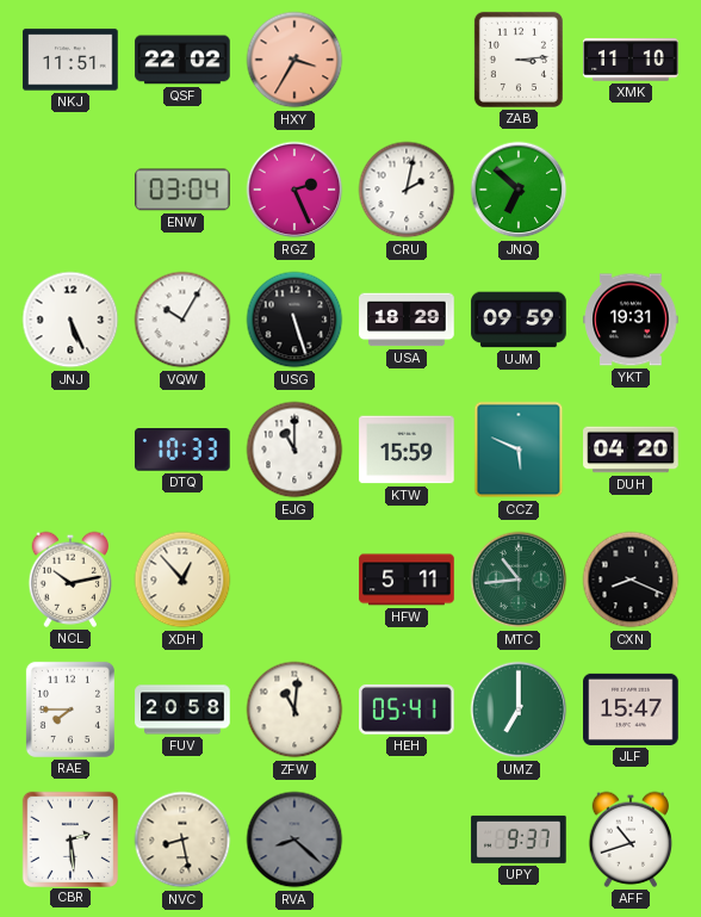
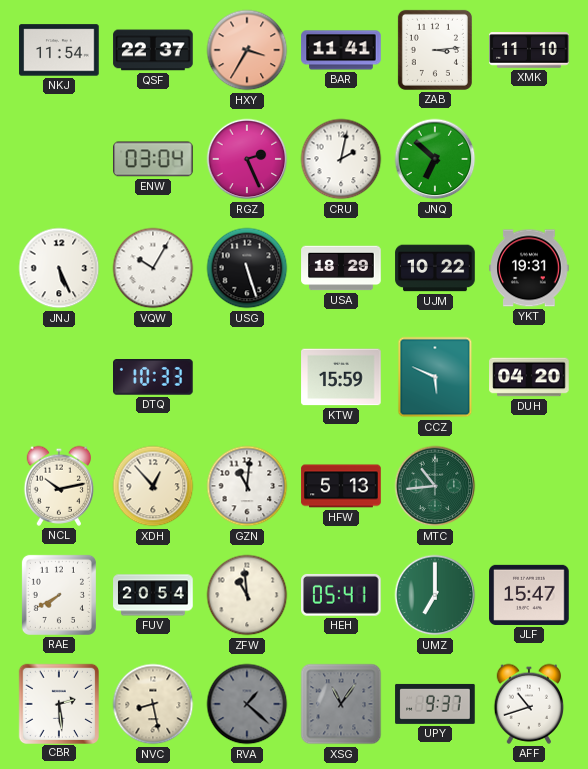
NKJ: 11:51 -> 11:54
QSF: 22:02 -> 22:37
BAR: none -> 11:41
UJM: 09:59 -> 10:22
EJG: 11:00 -> none
GZN: none -> 11:01
HFW: 5:11 -> 5:13
CXN: 8:19 -> none
RAE: 7:45 -> 7:40
FUV: 20:58 -> 20:54
ZFW: 11:01 -> 10:59
RVA: 8:22 -> 1:22
XSG: none -> 11:06
